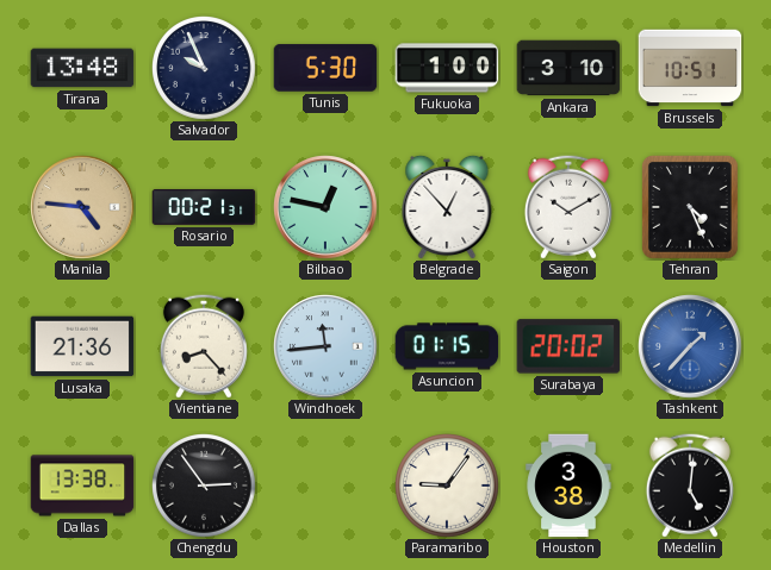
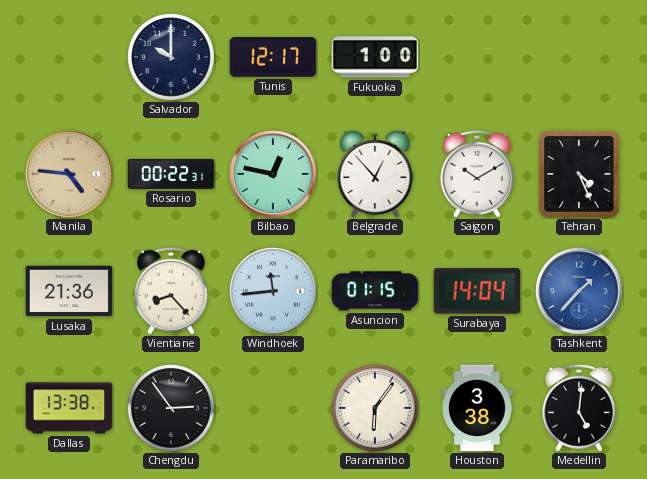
Tirana: 13:48 -> none
Salvador: 9:56 -> 10:00
Tunis: 5:30 -> 12:17
Ankara: 3:10 -> none
Brussels: 10:51 -> none
Rosario: 00:21 -> 00:22
Surabaya: 20:02 -> 14:04
Paramaribo: 9:06 -> 6:06
